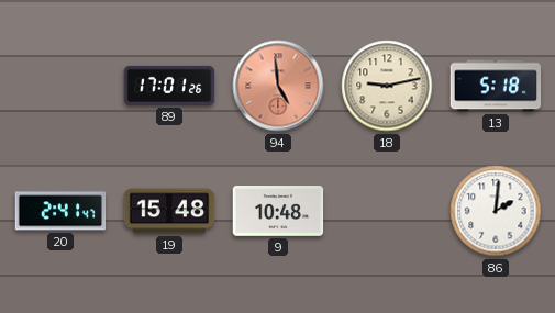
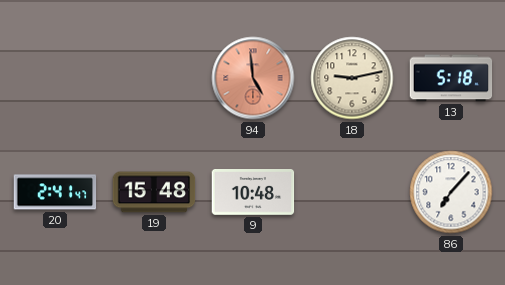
89: 17:01 -> none
86: 2:01 -> 7:07
